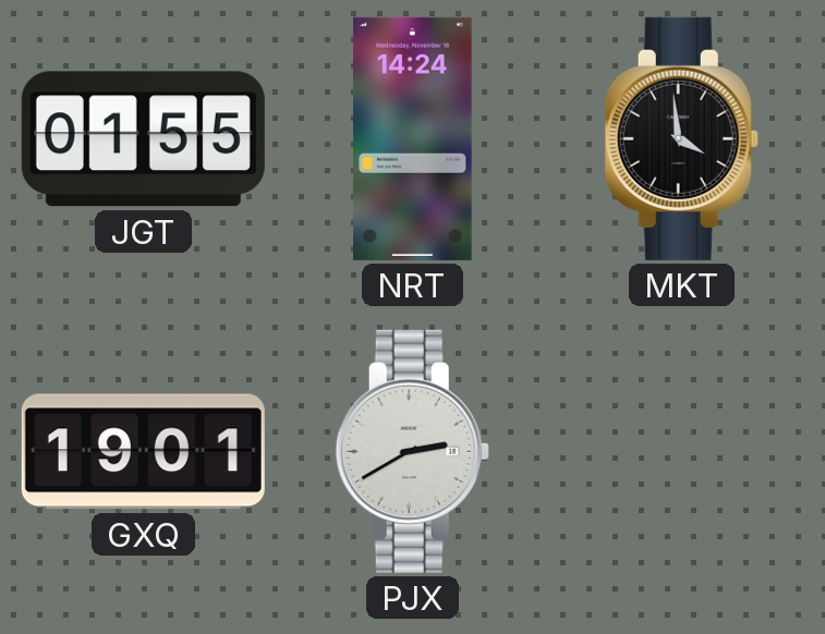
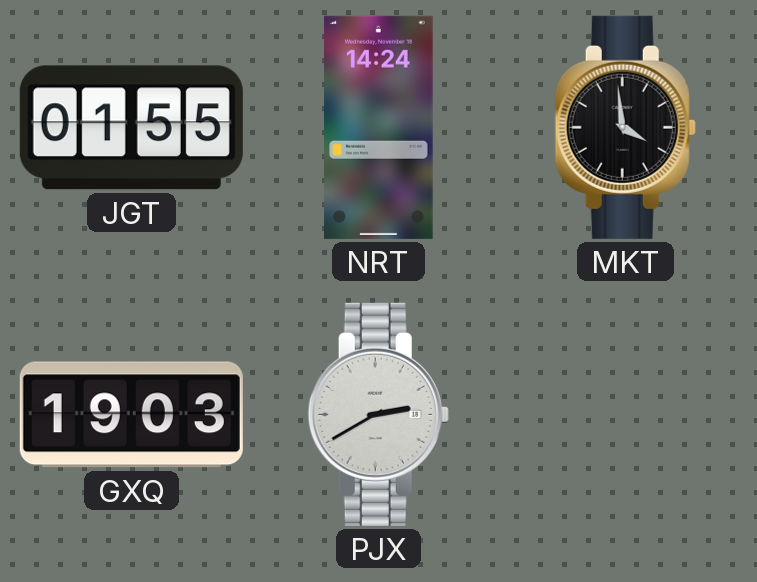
GXQ: 19:01 -> 19:03
